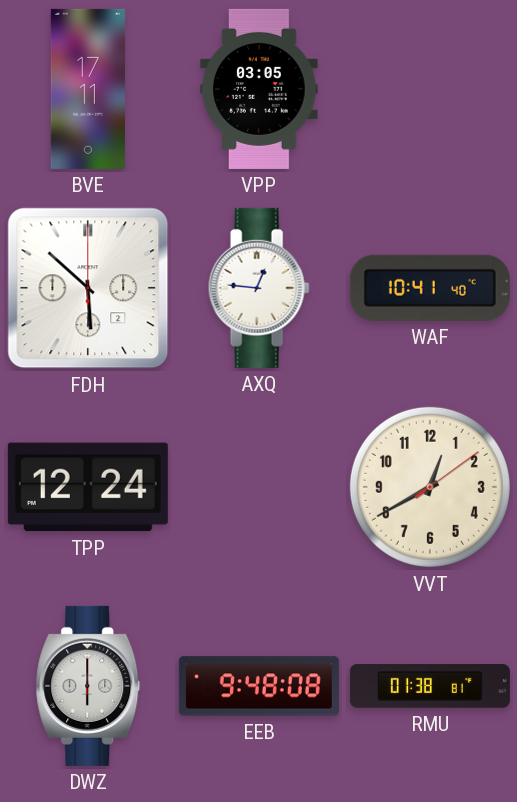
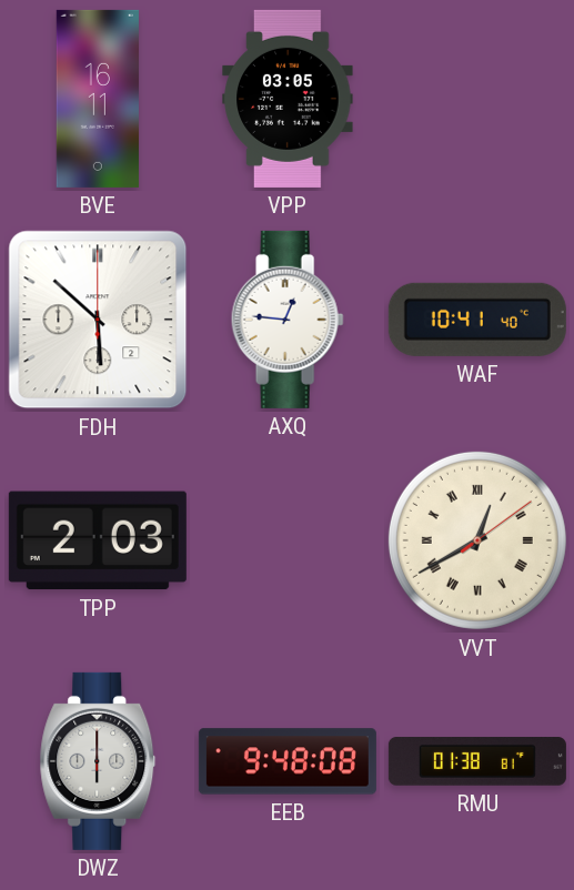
BVE: 17:11 -> 16:11
TPP: 12:24 -> 2:03
VVT numerals: Arabic -> Roman
